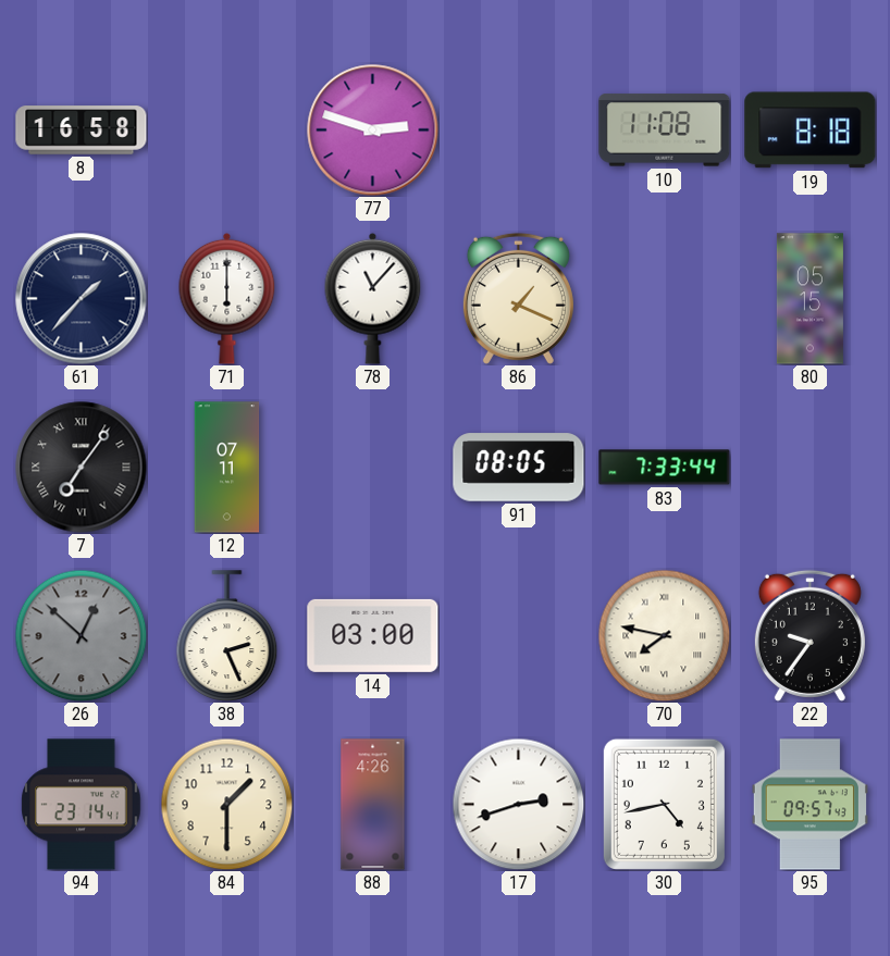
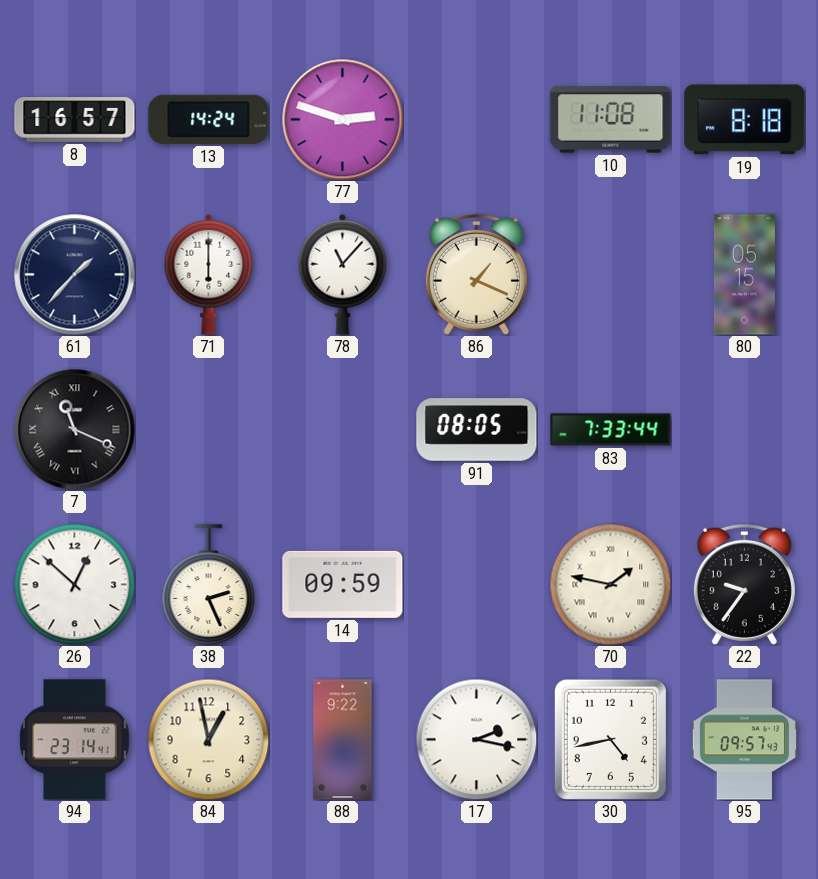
8: 16:58 -> 16:57
13: none -> 14:24
7: 7:06 -> 11:19
12: 07:11 -> none
26 dial: grey -> white
14: 03:00 -> 09:59
70: 7:47 -> 1:47
84: 1:30 -> 12:58
88: 4:26 -> 9:22
17: 2:42 -> 2:17
